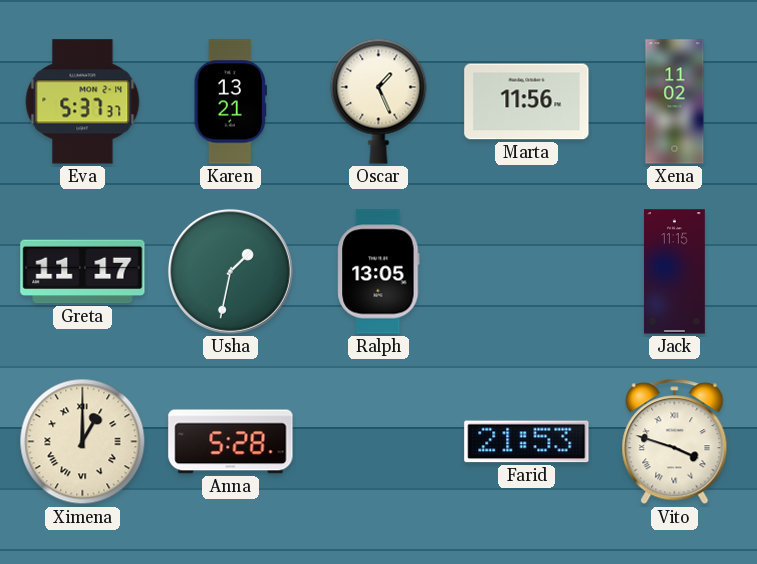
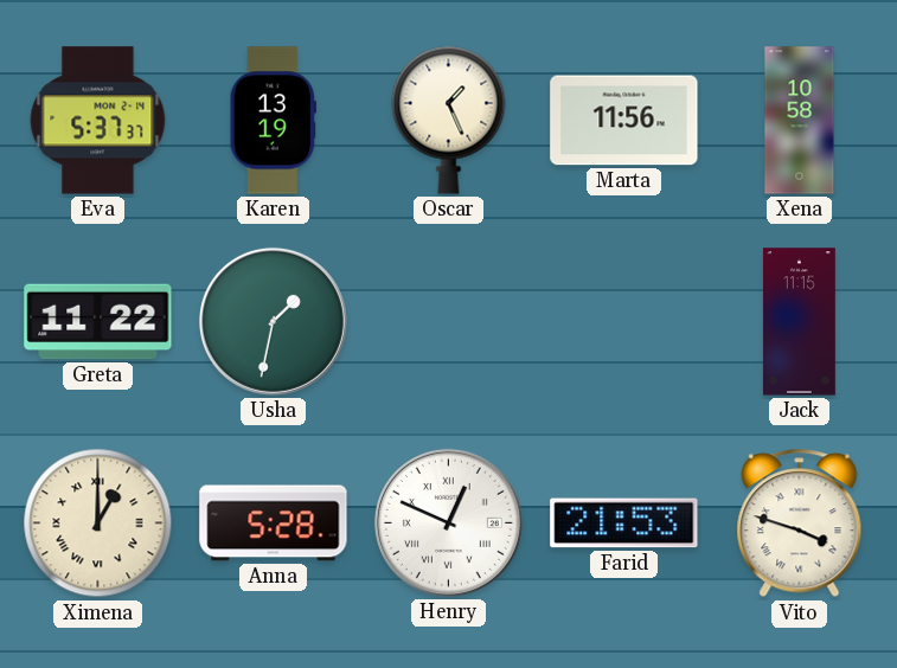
Karen: 13:21 -> 13:19
Xena: 11:02 -> 10:58
Greta: 11:17 -> 11:22
Ralph: 13:05 -> none
Henry: none -> 12:49
